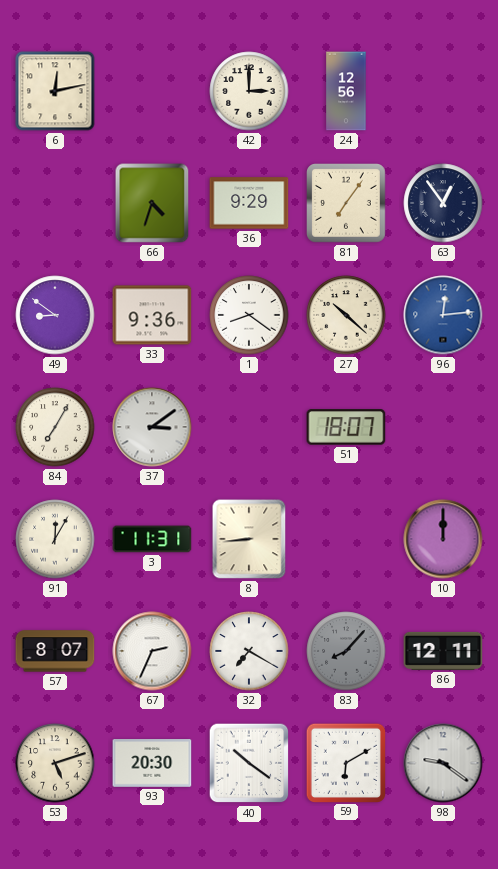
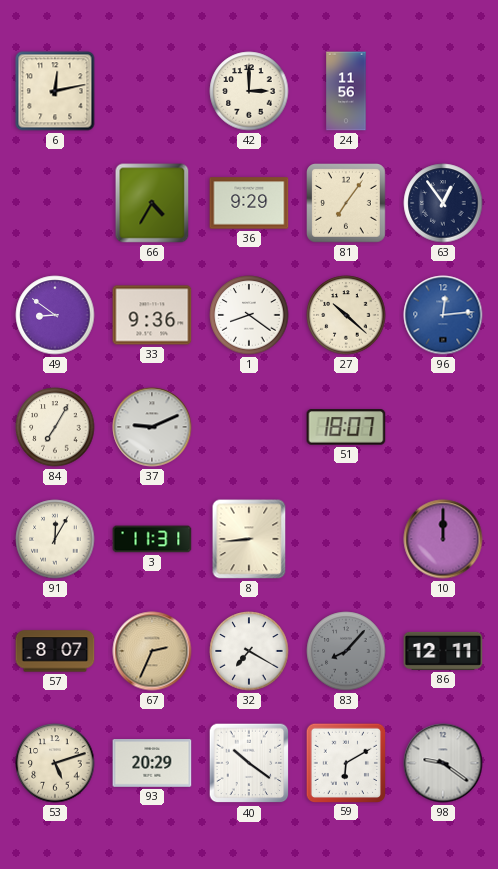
24: 12:56 -> 11:56
66: 4:33 -> 4:35
37: 3:09 -> 9:11
67 dial: white -> champagne
93: 20:30 -> 20:29
